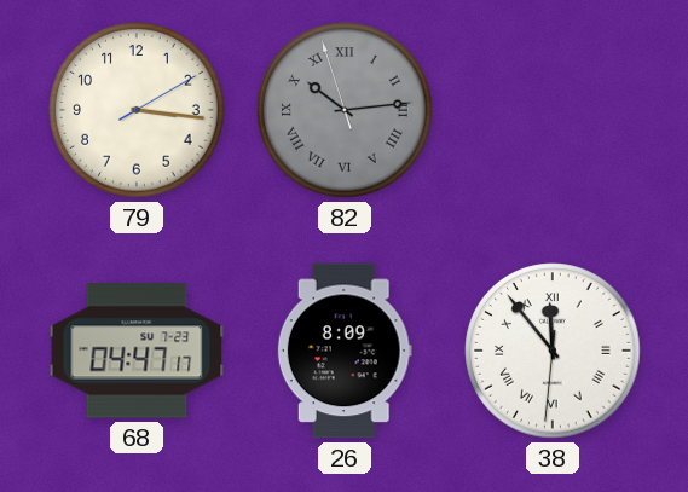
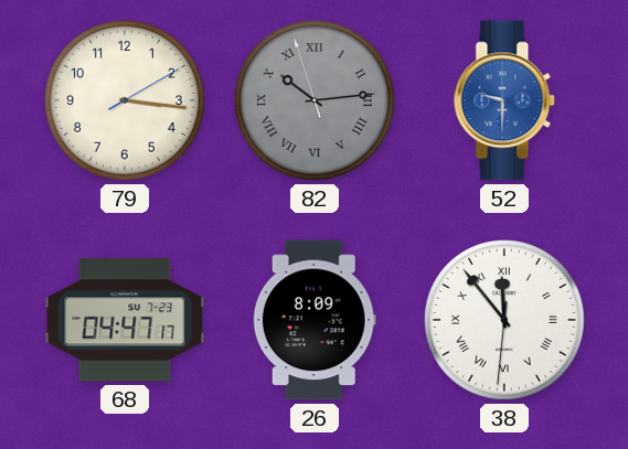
52: none -> 9:30
